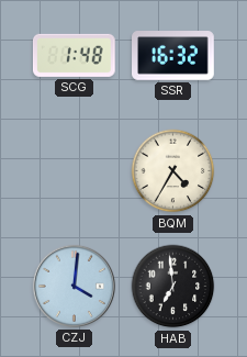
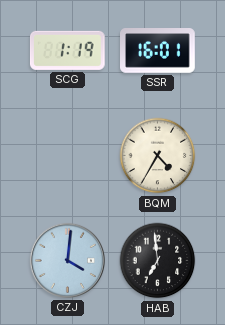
SCG: 1:48 -> 1:19
SSR: 16:32 -> 16:01
